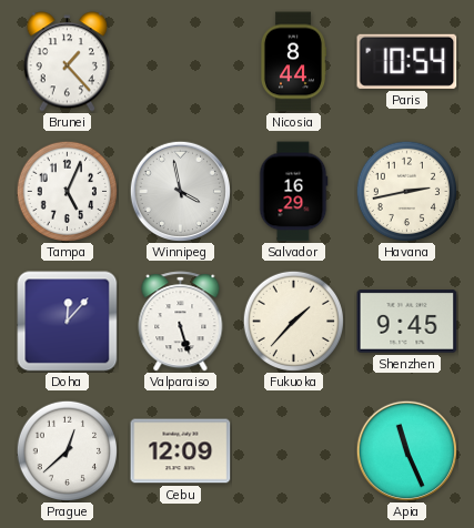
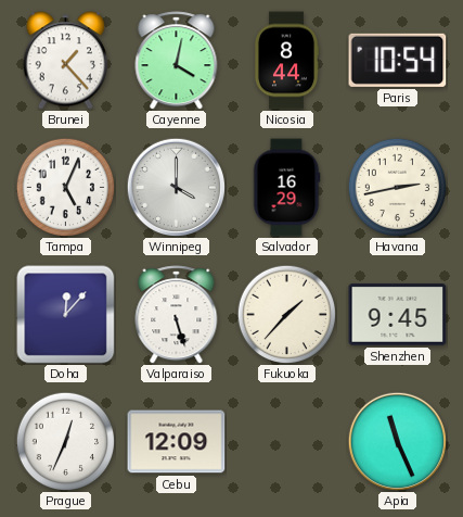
Cayenne: none -> 4:02
Winnipeg: 3:58 -> 4:00
Prague: 12:38 -> 12:34
